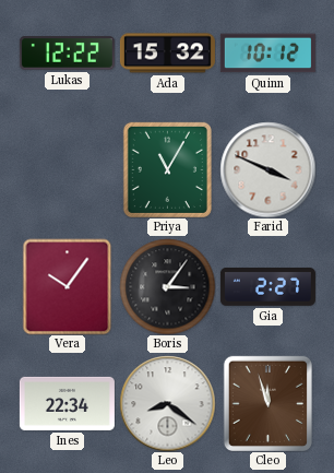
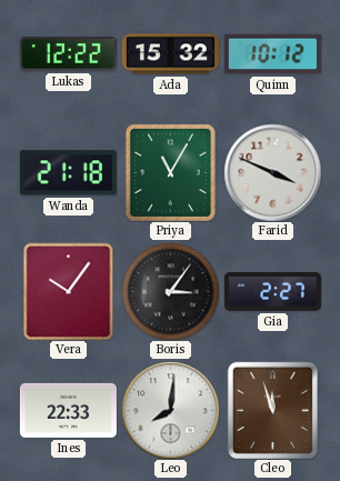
Wanda: none -> 21:18
Ines: 22:34 -> 22:33
Leo: 8:21 -> 8:01
